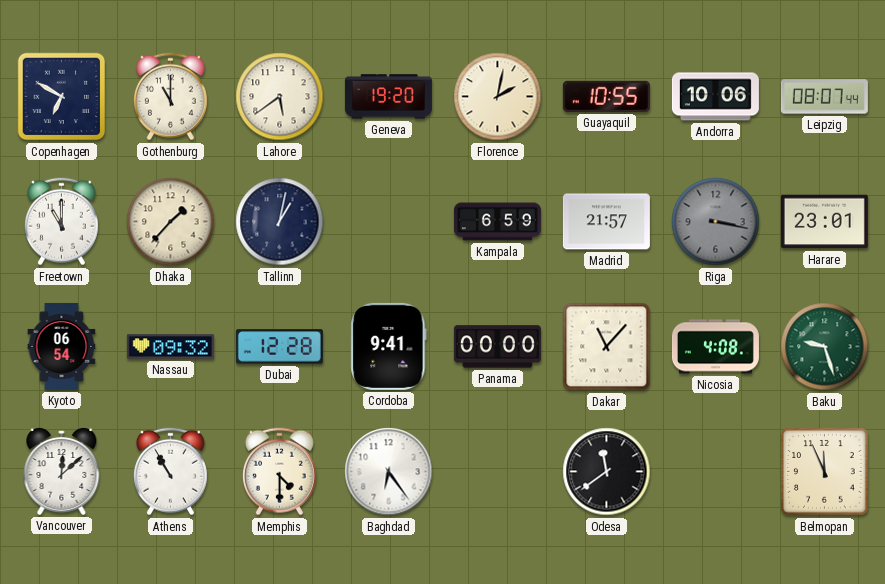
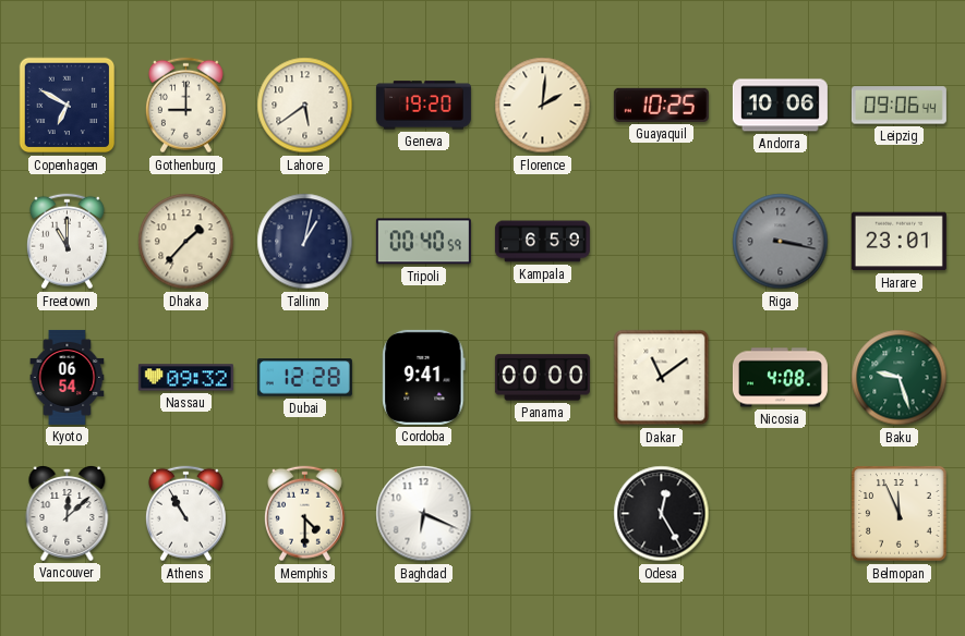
Gothenburg: 11:00 -> 9:00
Florence: 2:02 -> 2:01
Guayaquil: 10:55 -> 10:25
Leipzig: 08:07 -> 09:06
Tripoli: none -> 00:40
Madrid: 21:57 -> none
Dakar: 11:07 -> 11:09
Baghdad: 6:24 -> 6:19
Odesa: 11:39 -> 12:25
